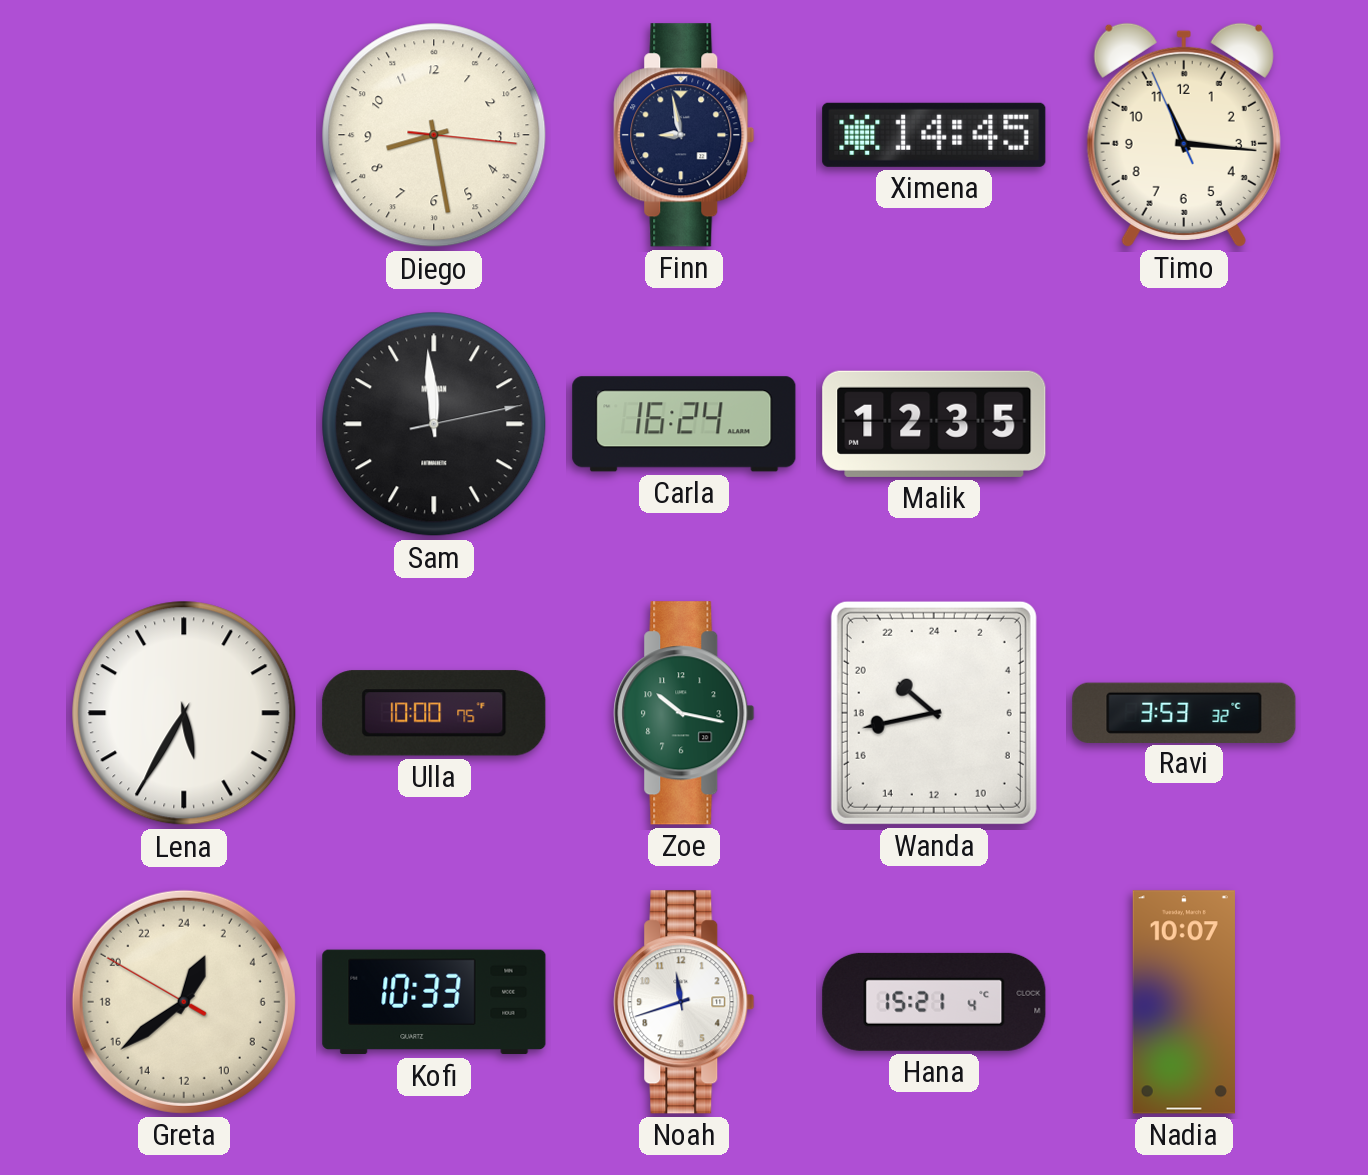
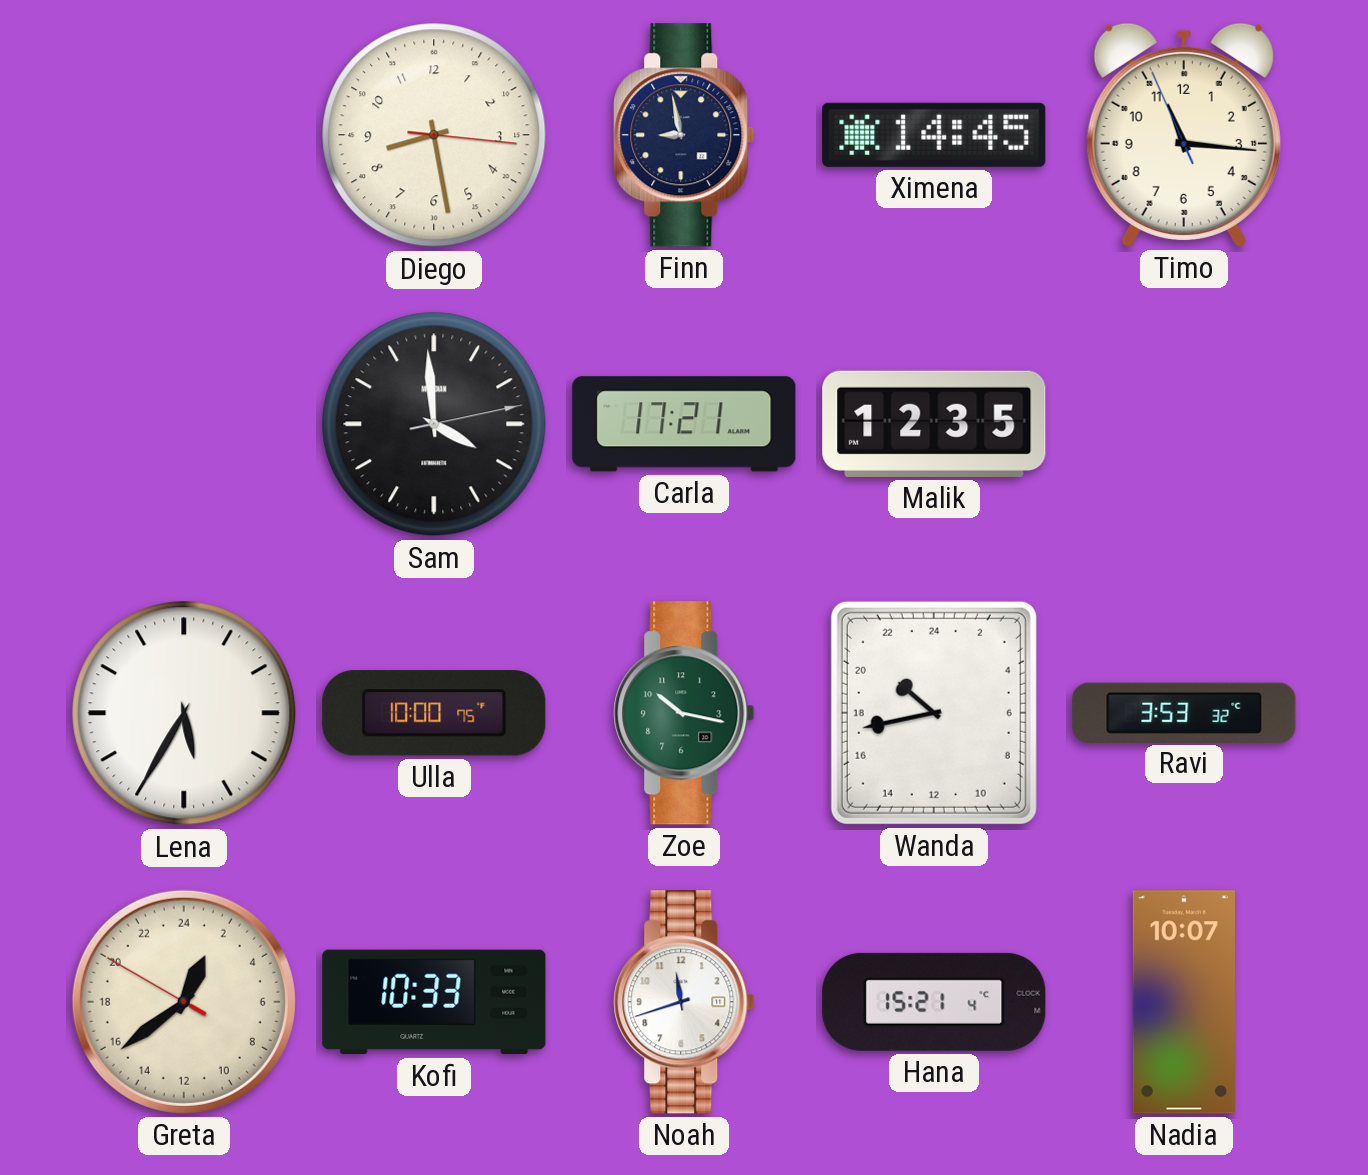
Sam: 11:59 -> 3:59
Carla: 16:24 -> 17:21
